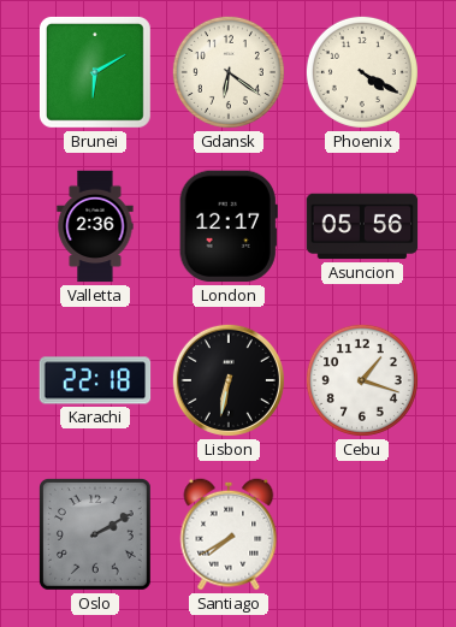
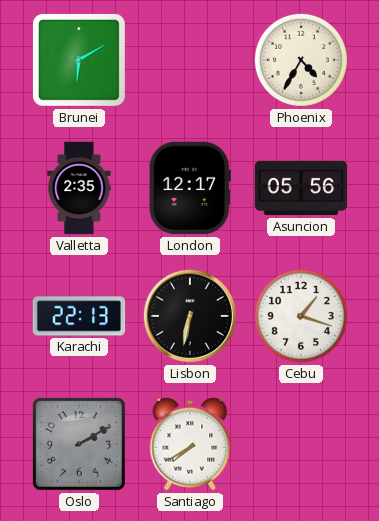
Gdansk: 6:21 -> none
Phoenix: 4:20 -> 4:35
Valletta: 2:36 -> 2:35
Karachi: 22:18 -> 22:13
